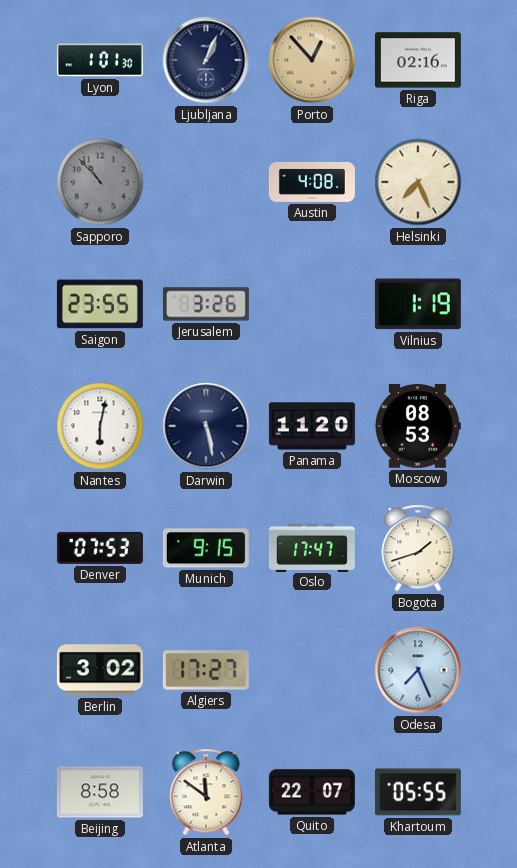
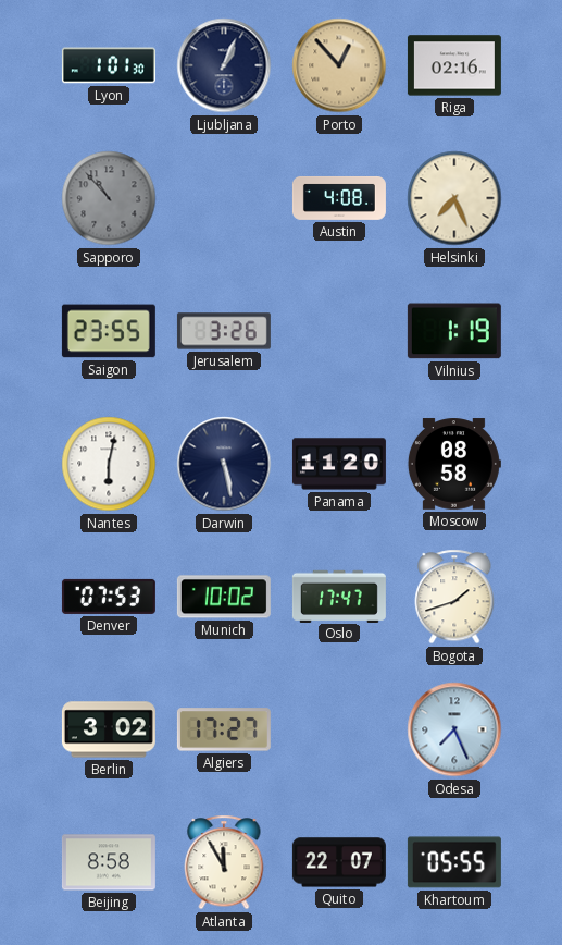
Moscow: 08:53 -> 08:58
Munich: 9:15 -> 10:02
Atlanta: 11:51 -> 11:55
